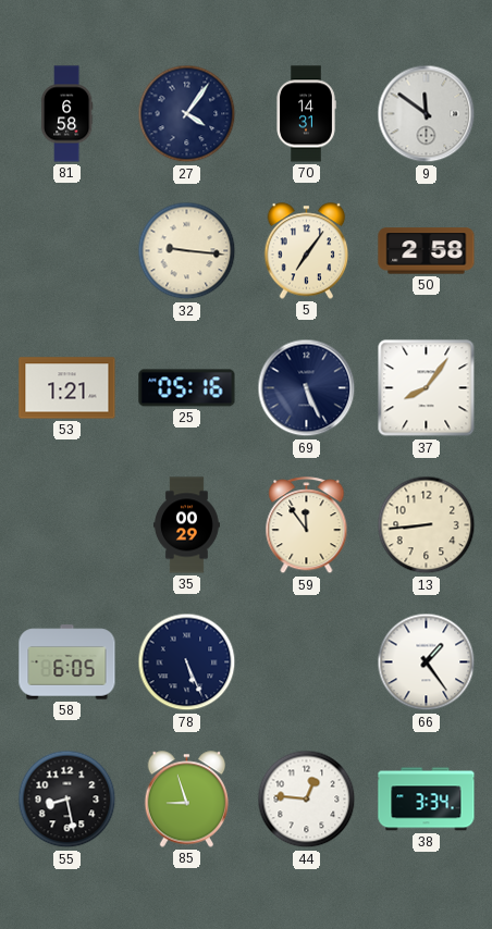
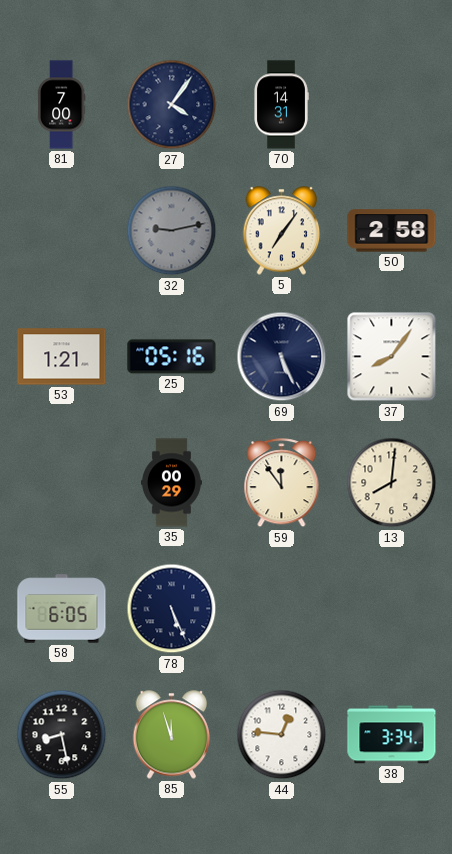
81: 6:58 -> 7:00
9: 11:51 -> none
32: 9:16 -> 9:13
32 dial: cream -> grey
13: 8:44 -> 8:01
66: 1:24 -> none
85: 8:57 -> 11:57
